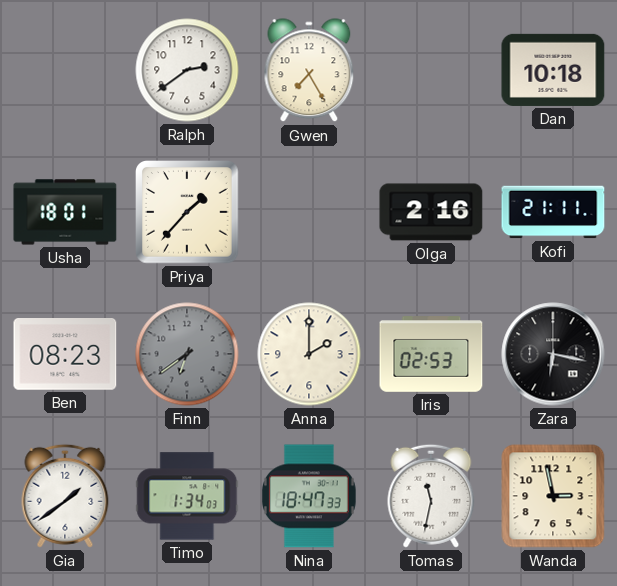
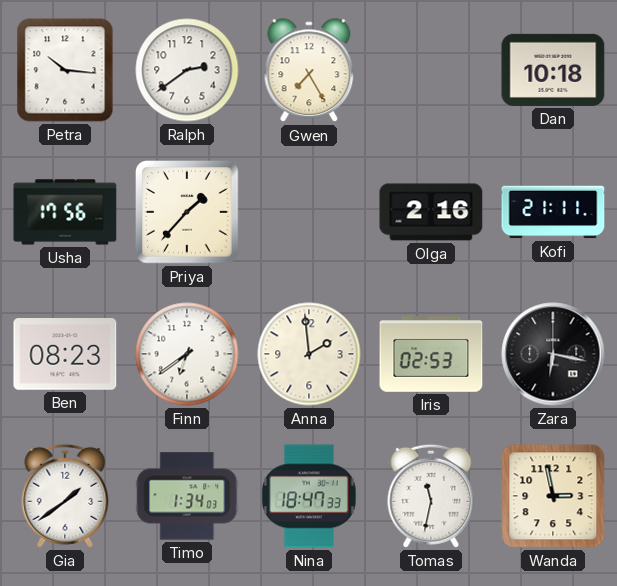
Petra: none -> 10:16
Usha: 18:01 -> 17:56
Finn dial: grey -> white
Anna: 2:00 -> 1:59
